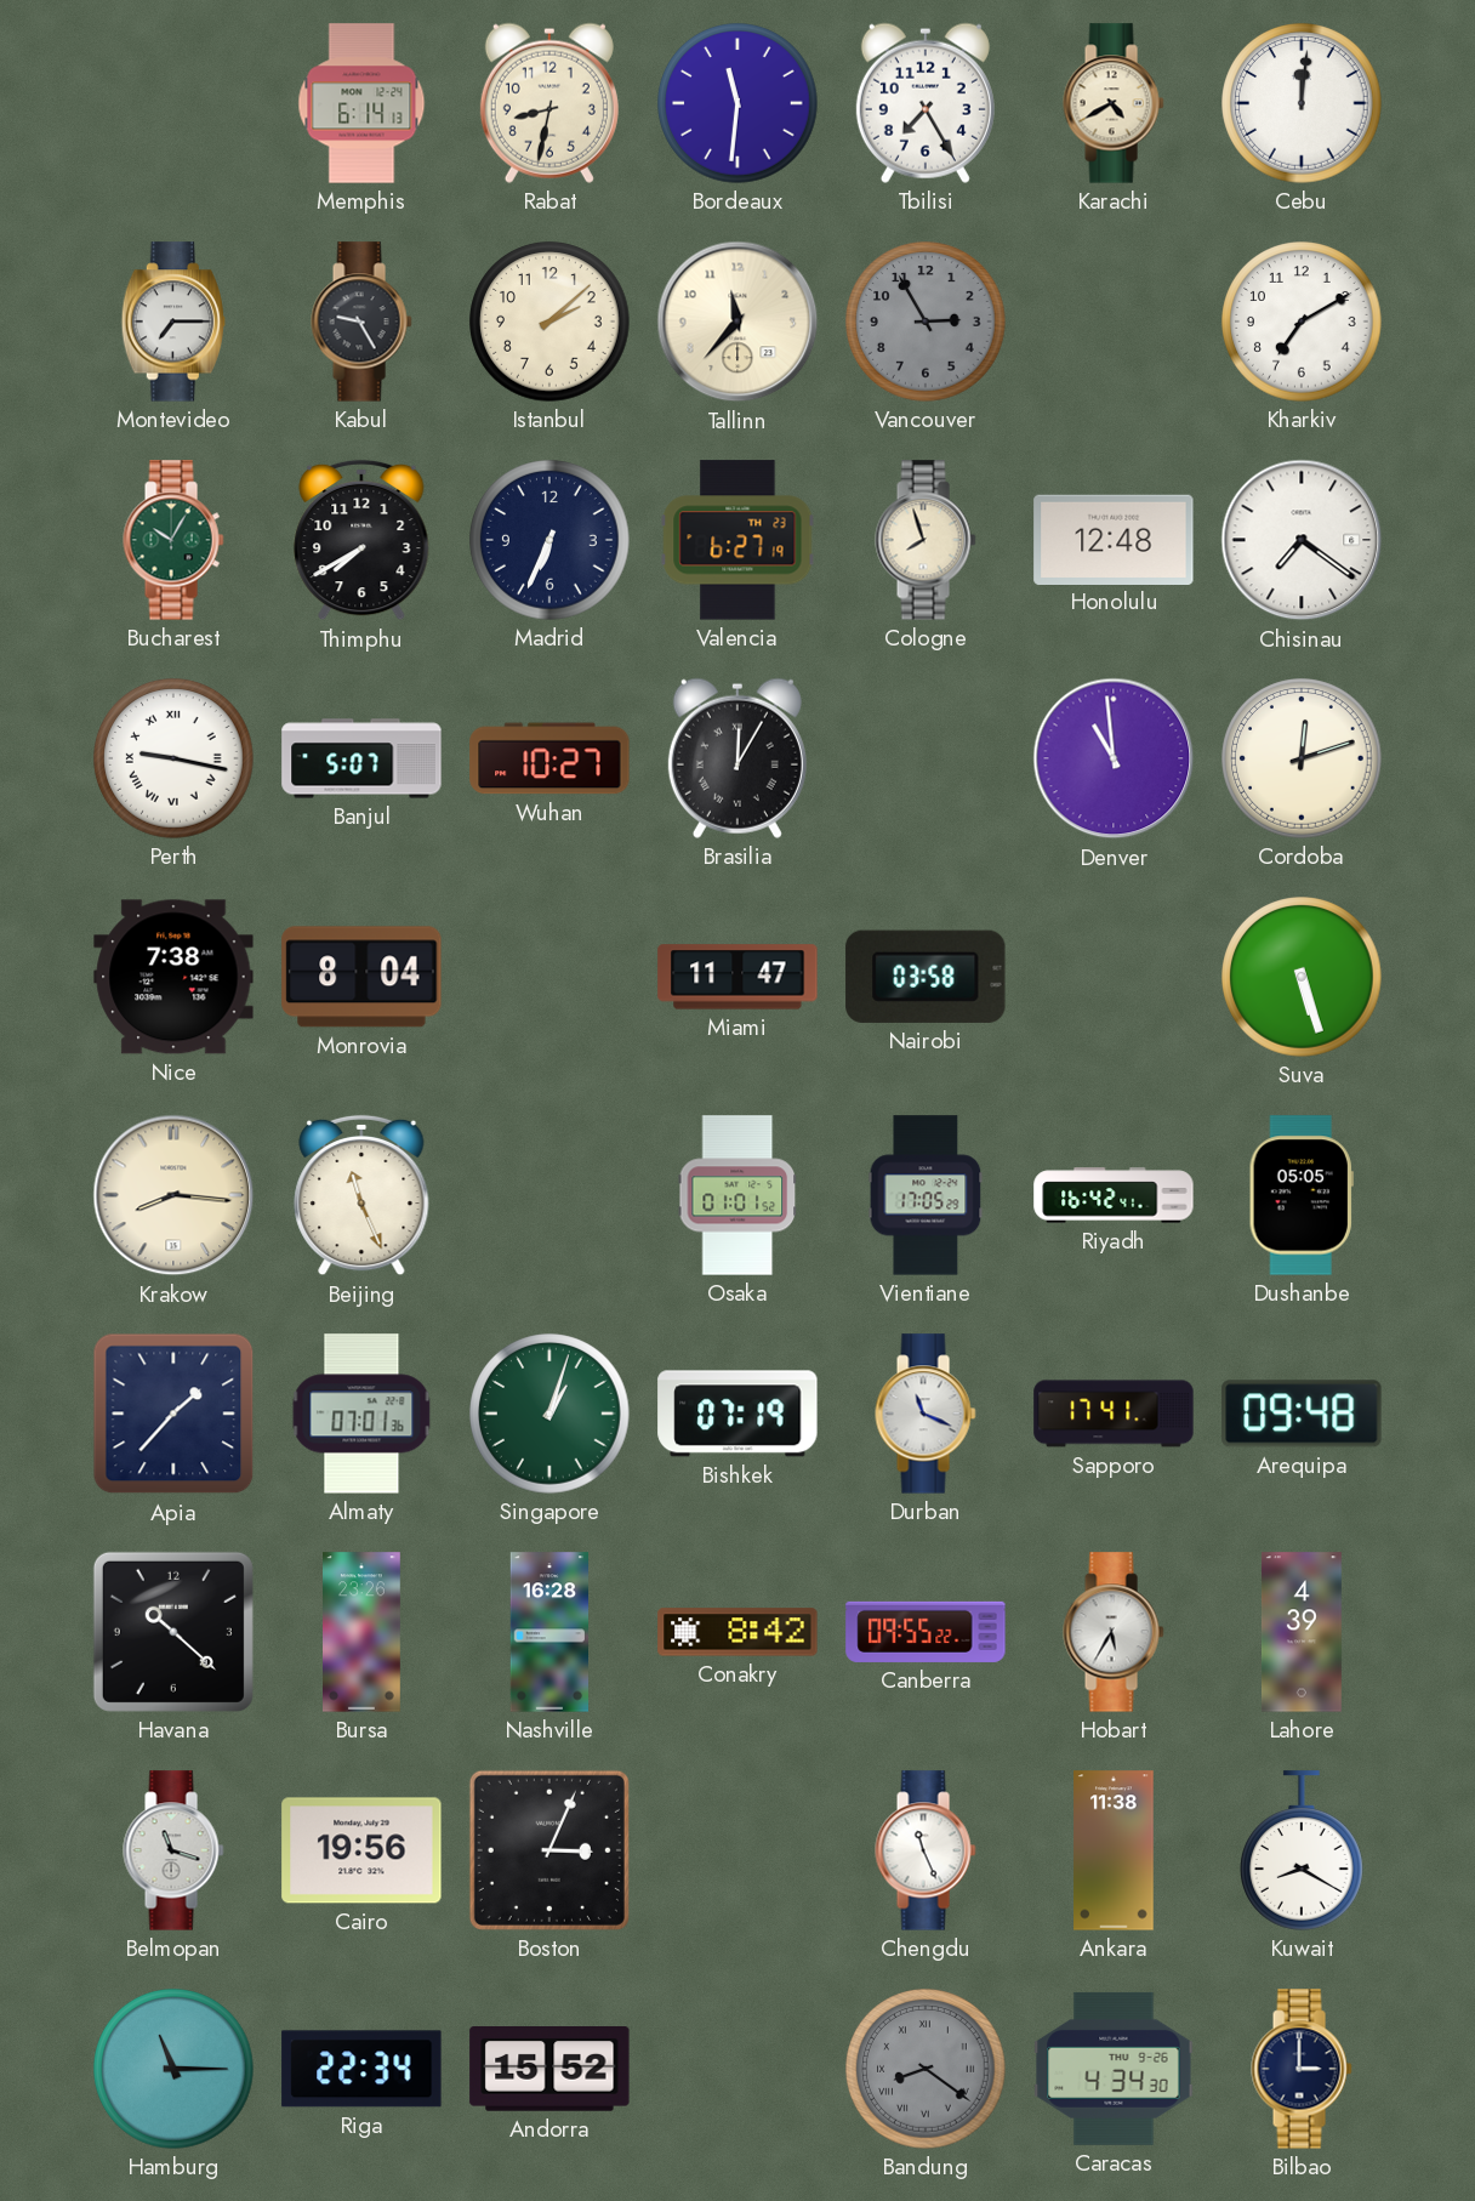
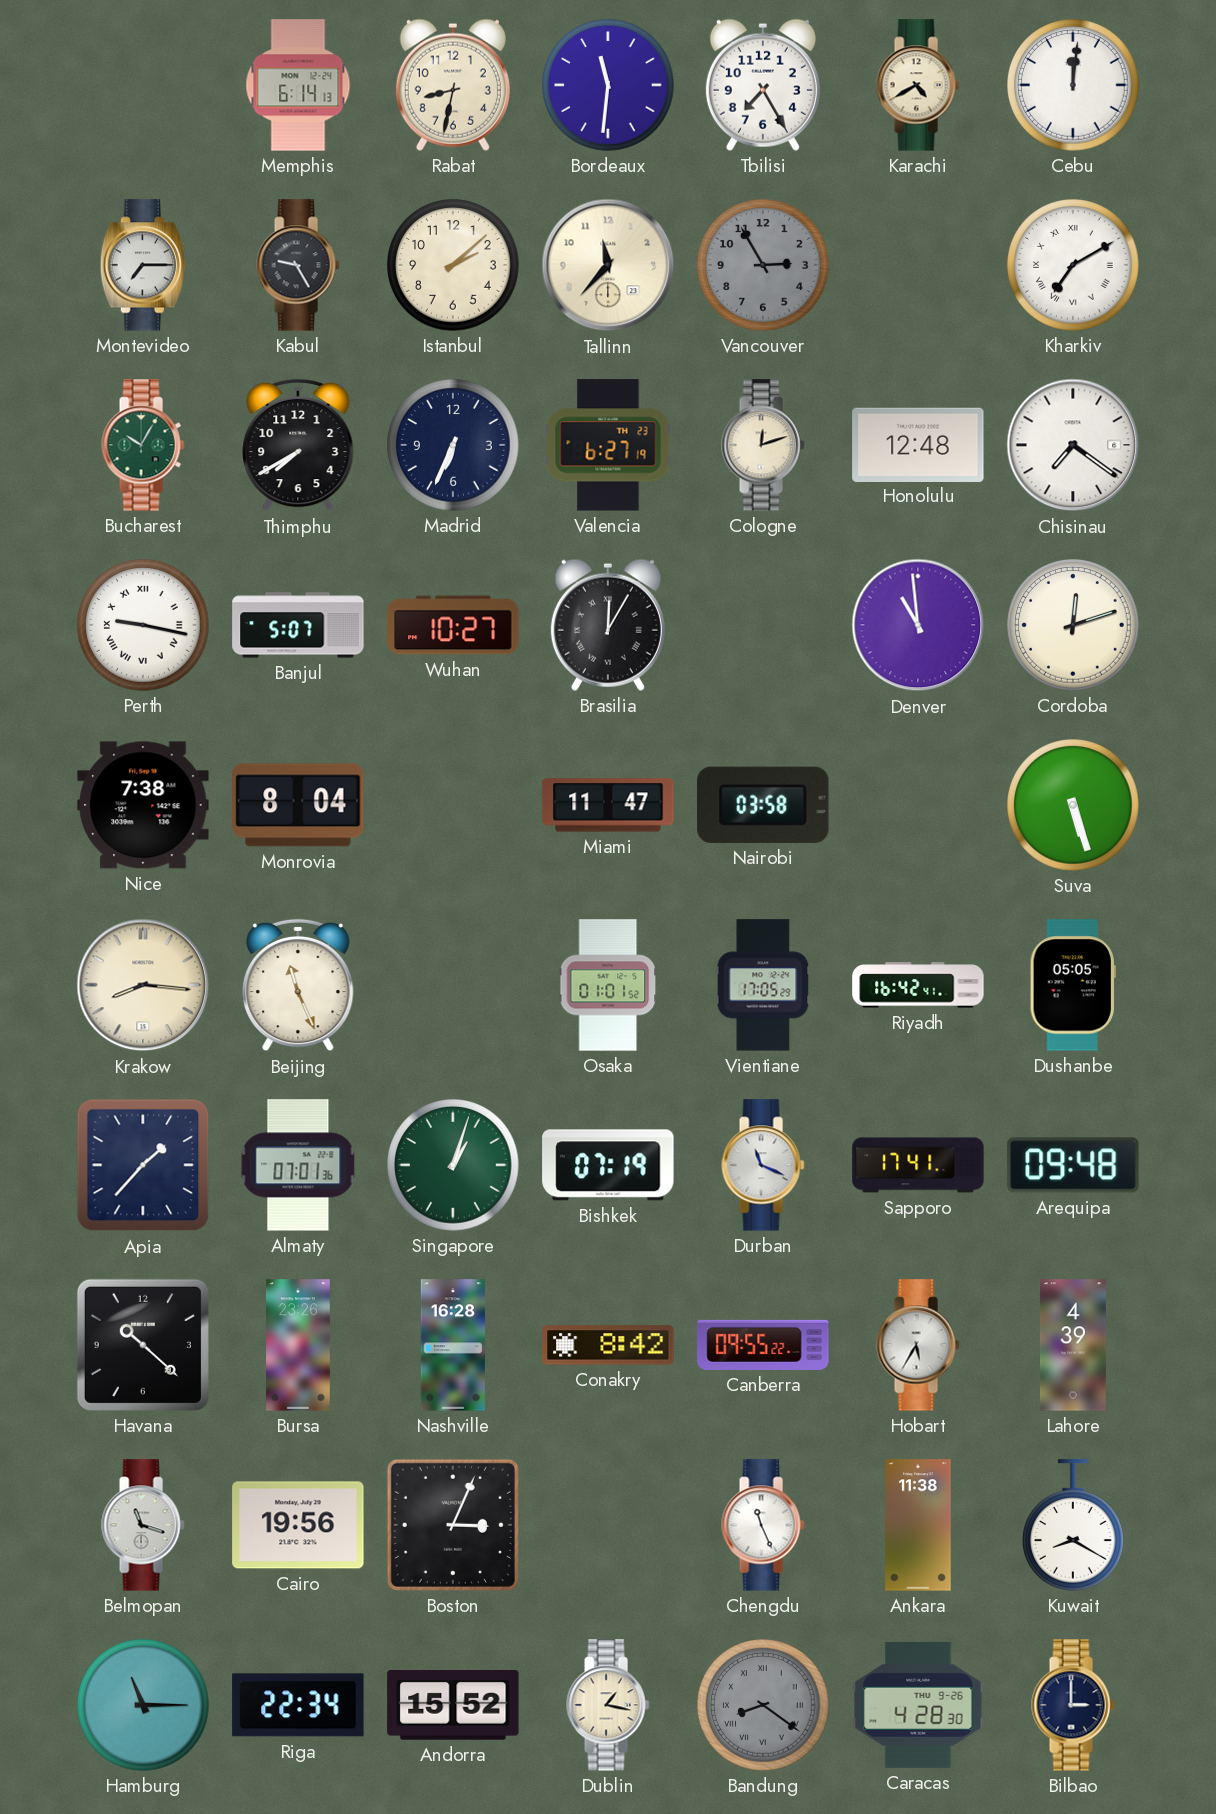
Kharkiv numerals: Arabic -> Roman
Cologne: 7:57 -> 12:12
Dublin: none -> 1:17
Caracas: 4:34 -> 4:28
